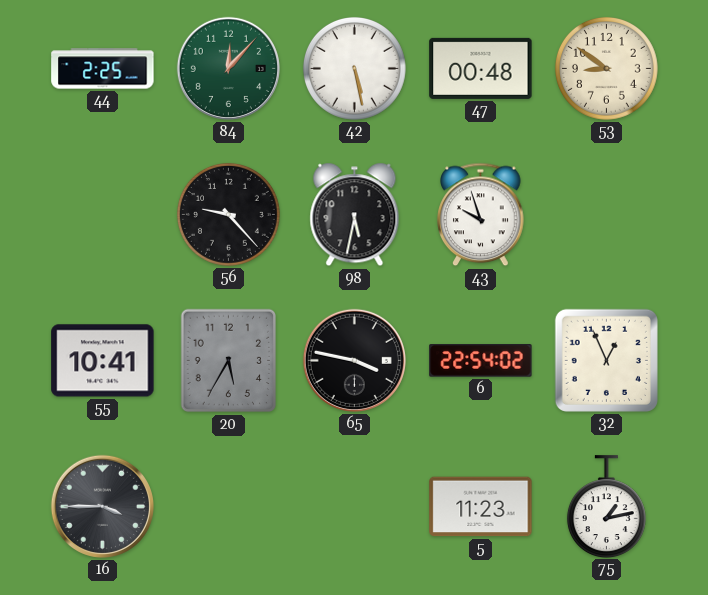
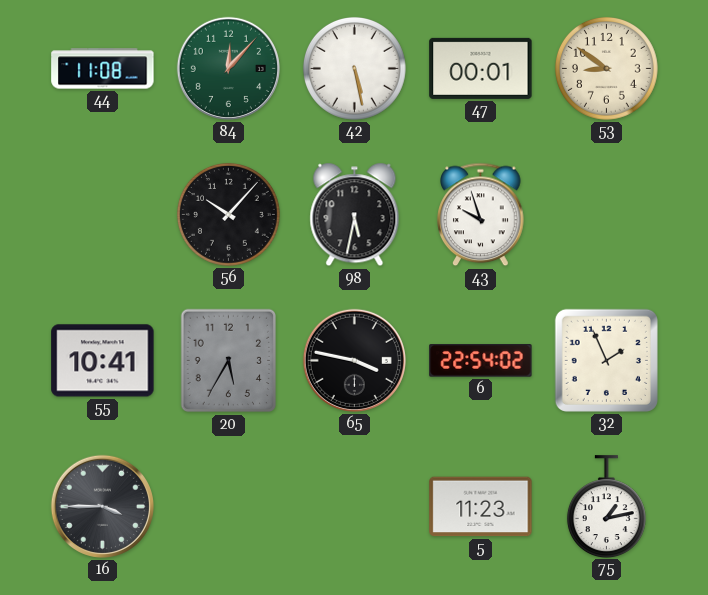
44: 2:25 -> 11:08
47: 00:48 -> 00:01
56: 9:23 -> 10:07
32: 12:56 -> 1:56
